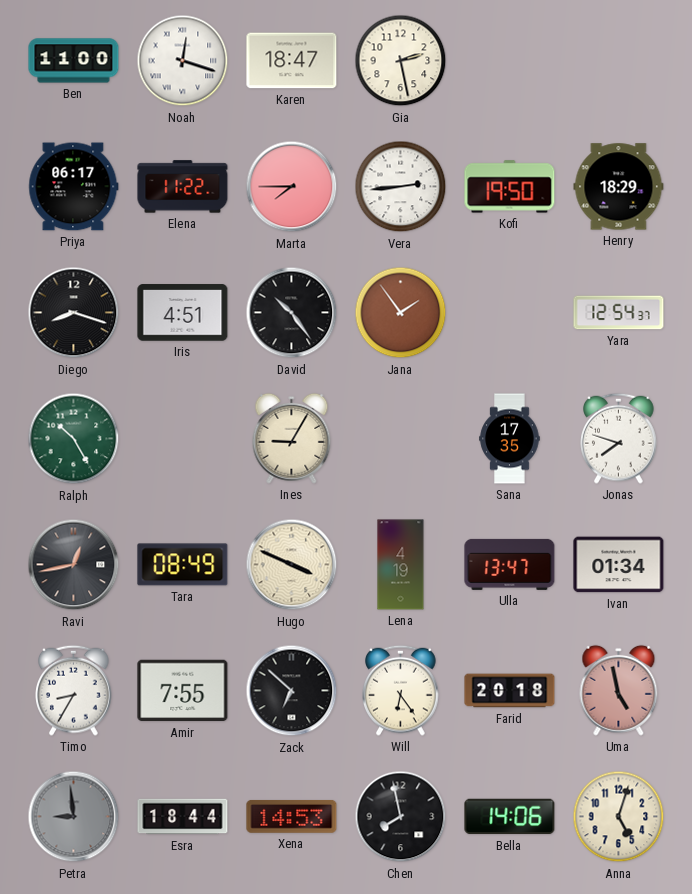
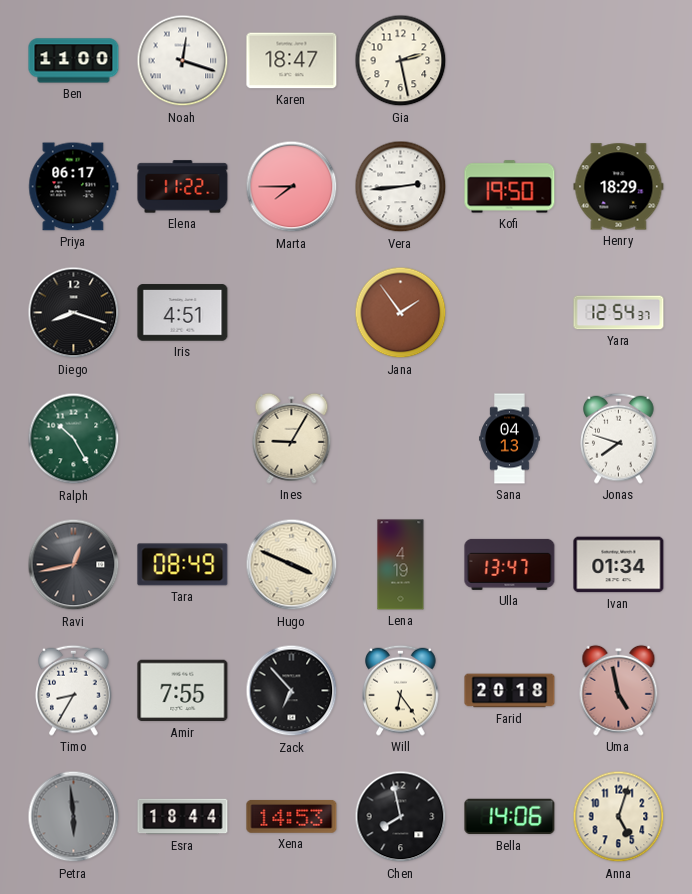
David: 10:24 -> none
Sana: 17:35 -> 04:13
Zack: 6:52 -> 6:53
Petra: 8:59 -> 5:59
